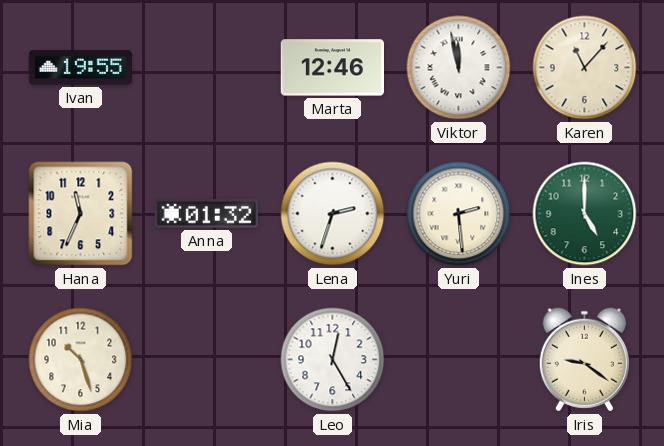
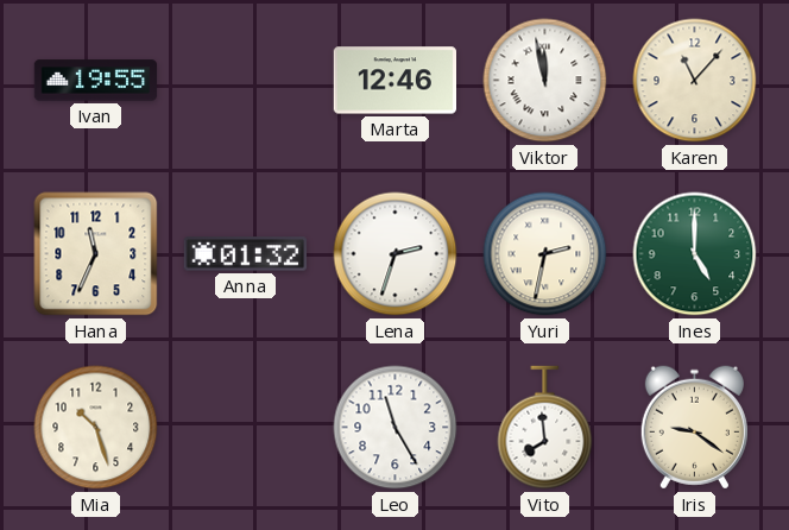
Yuri: 2:29 -> 2:32
Leo: 12:25 -> 11:25
Vito: none -> 7:59
